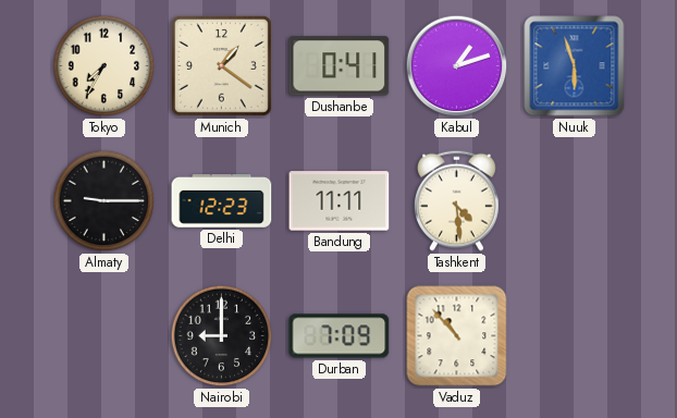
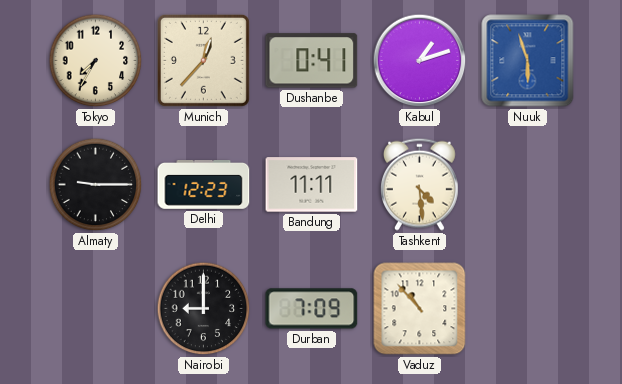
Munich: 1:21 -> 12:37
